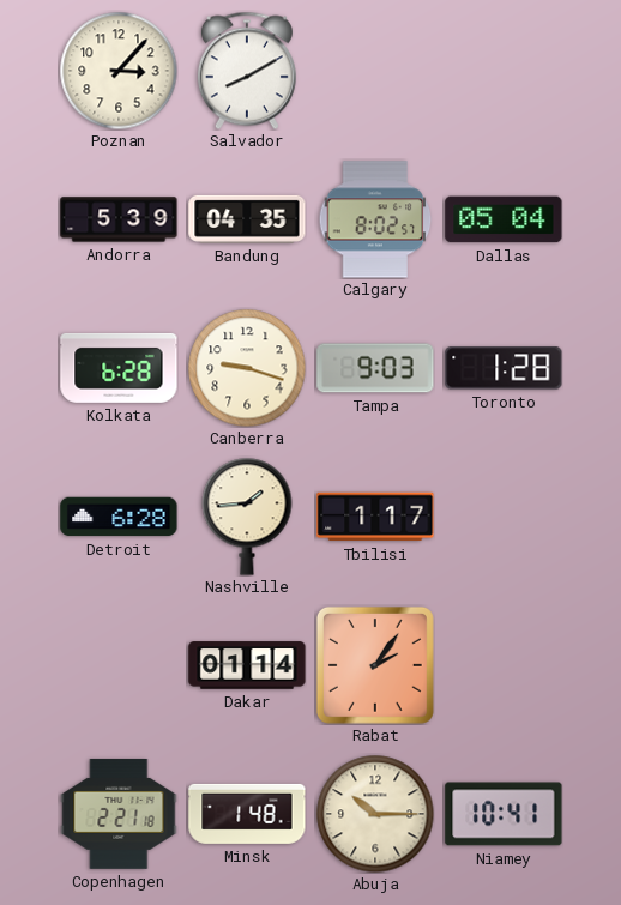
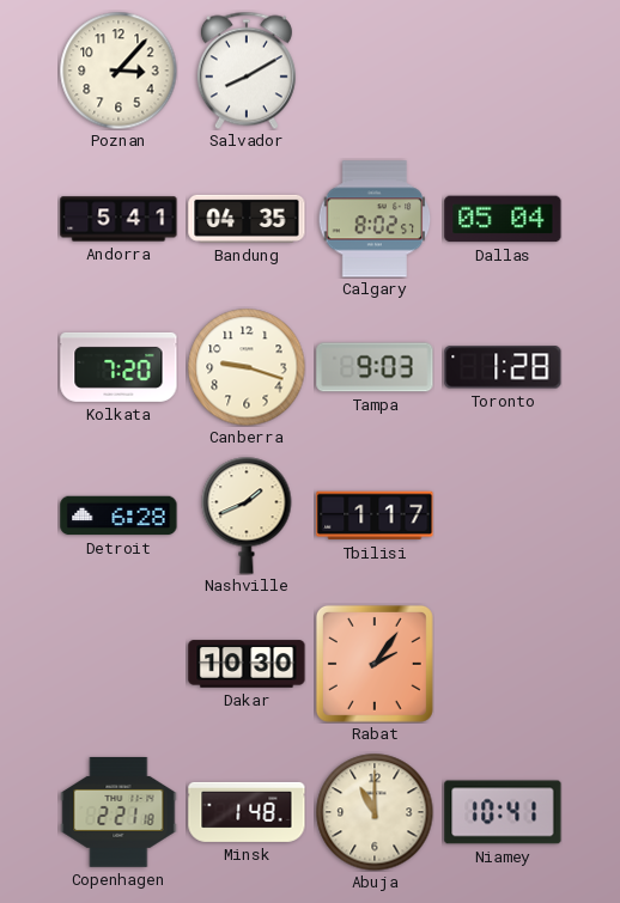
Andorra: 5:39 -> 5:41
Kolkata: 6:28 -> 7:20
Nashville: 1:44 -> 1:41
Dakar: 01:14 -> 10:30
Abuja: 10:15 -> 11:00
